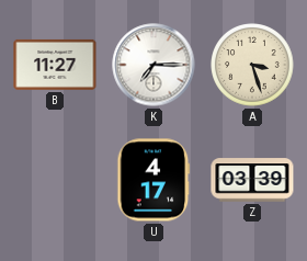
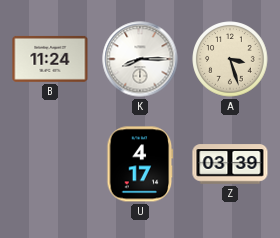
B: 11:27 -> 11:24
K: 7:15 -> 8:15
